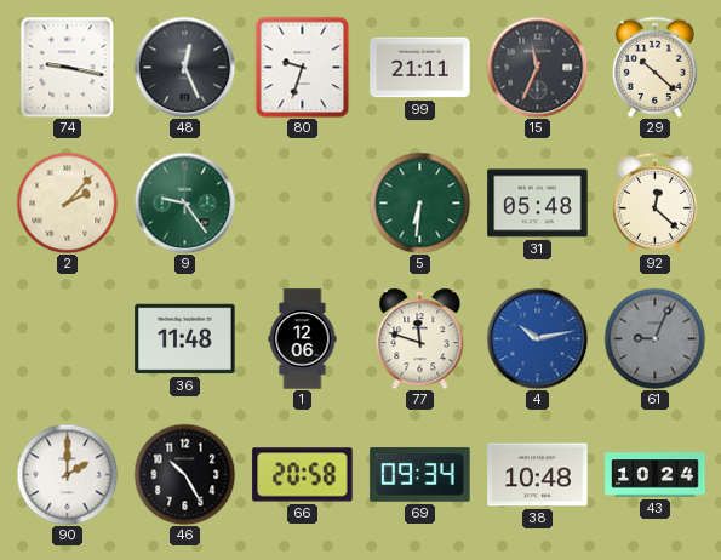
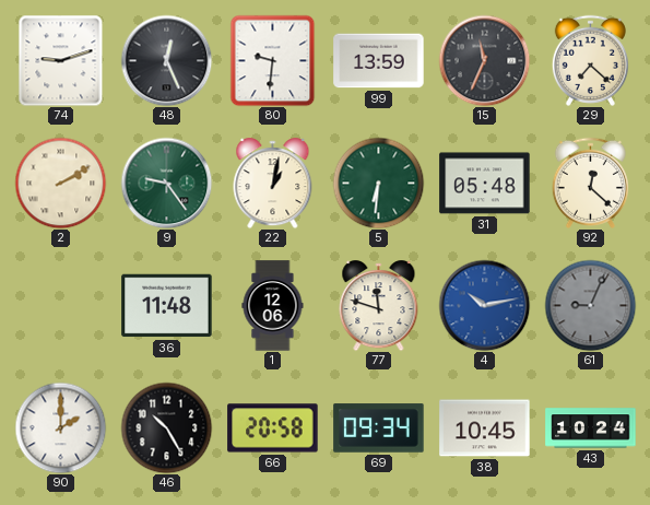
74: 9:17 -> 9:12
80: 9:33 -> 9:31
99: 21:11 -> 13:59
29: 10:22 -> 7:22
2: 2:07 -> 2:10
22: none -> 1:02
38: 10:48 -> 10:45
